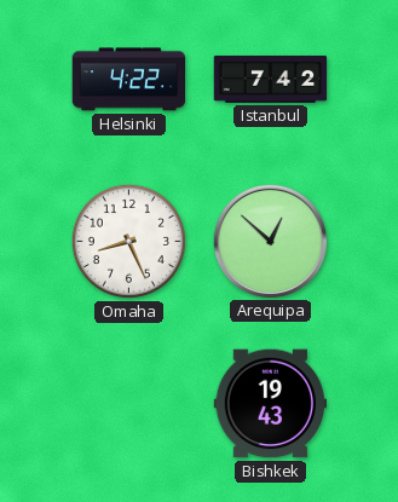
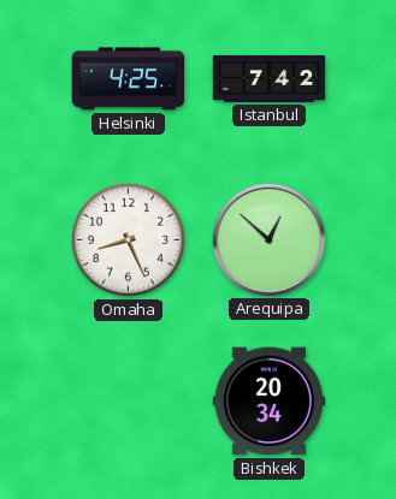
Helsinki: 4:22 -> 4:25
Bishkek: 19:43 -> 20:34
